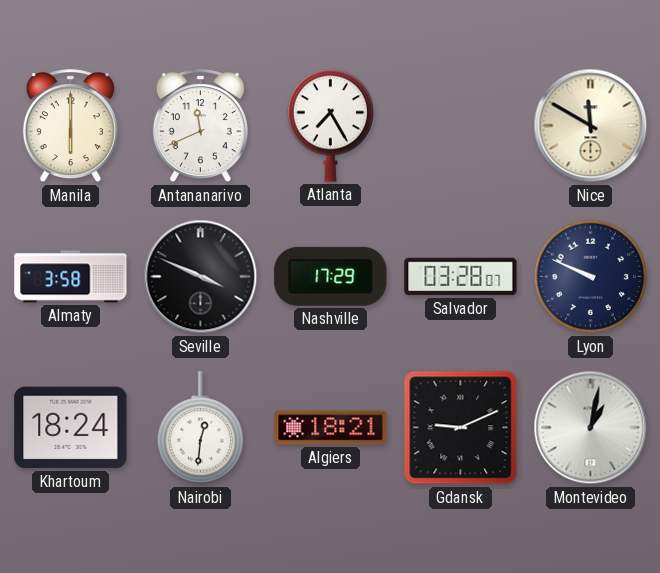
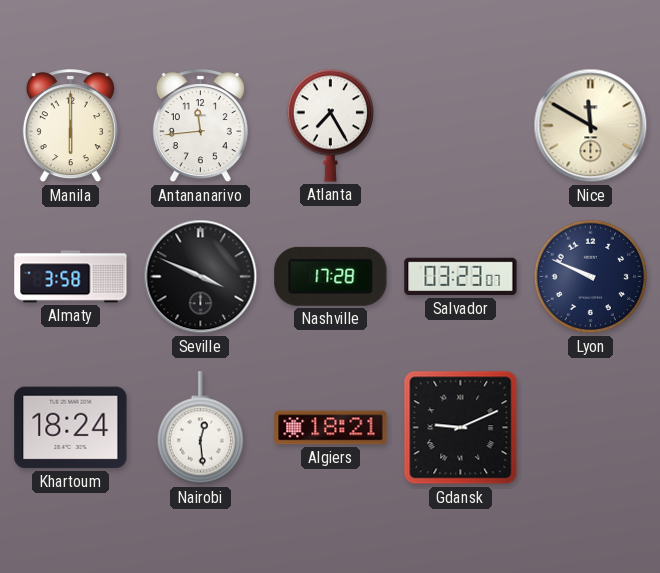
Antananarivo: 11:41 -> 11:44
Nashville: 17:29 -> 17:28
Salvador: 03:28 -> 03:23
Nairobi: 12:31 -> 12:29
Montevideo: 1:02 -> none
